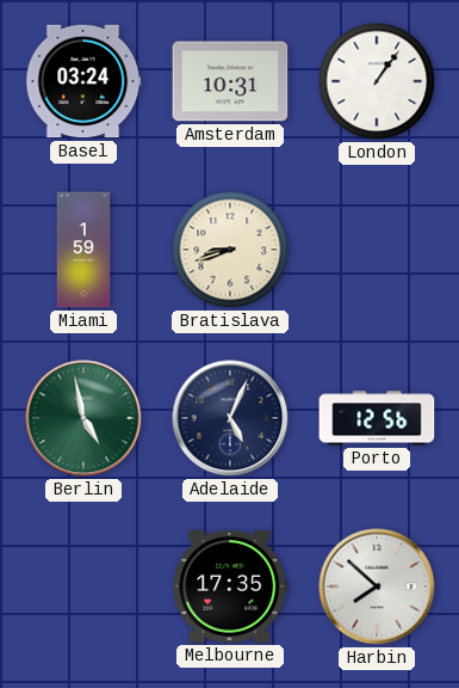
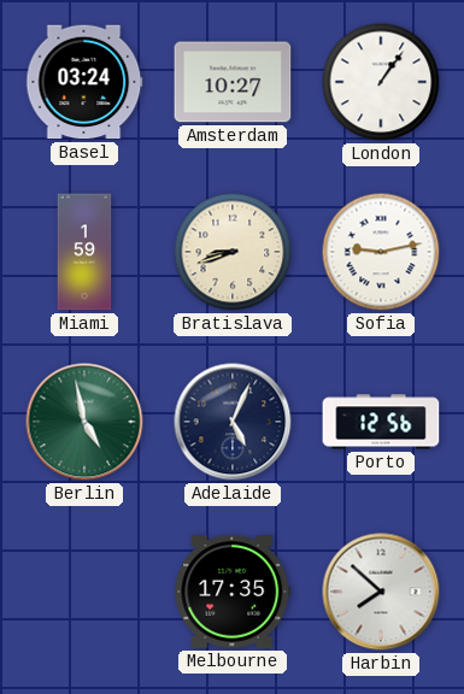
Amsterdam: 10:31 -> 10:27
Sofia: none -> 9:13
